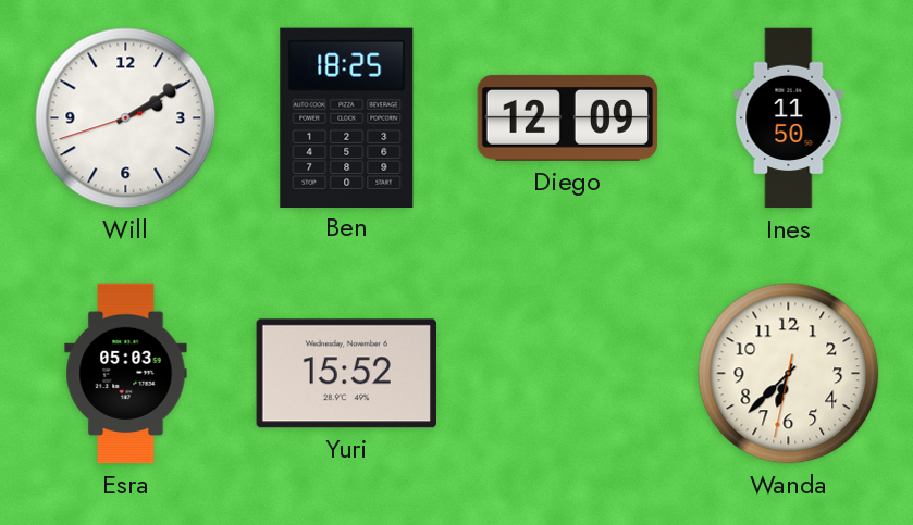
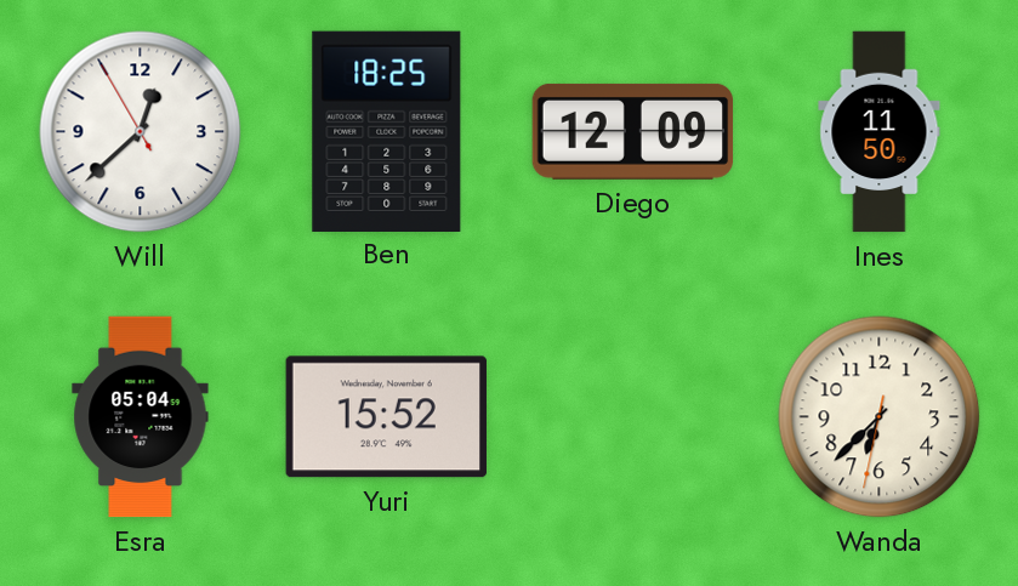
Will: 2:09 -> 12:37
Esra: 05:03 -> 05:04
